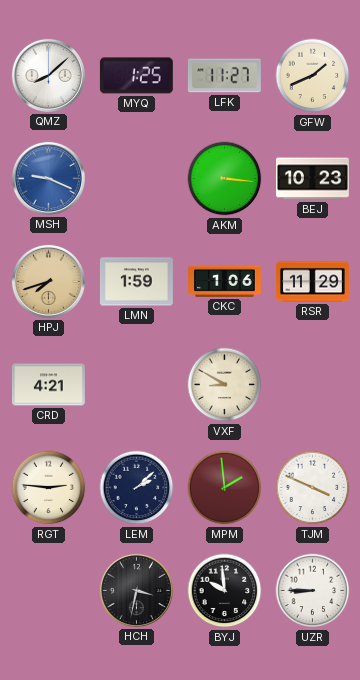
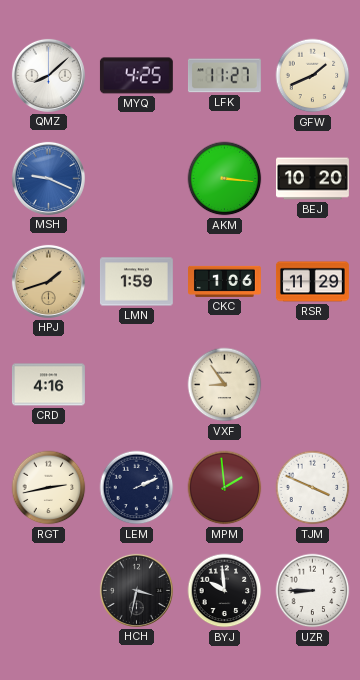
MYQ: 1:25 -> 4:25
BEJ: 10:23 -> 10:20
HPJ: 7:42 -> 1:42
CRD: 4:21 -> 4:16
VXF: 8:50 -> 8:54
RGT: 2:46 -> 2:43
LEM: 2:08 -> 2:11
